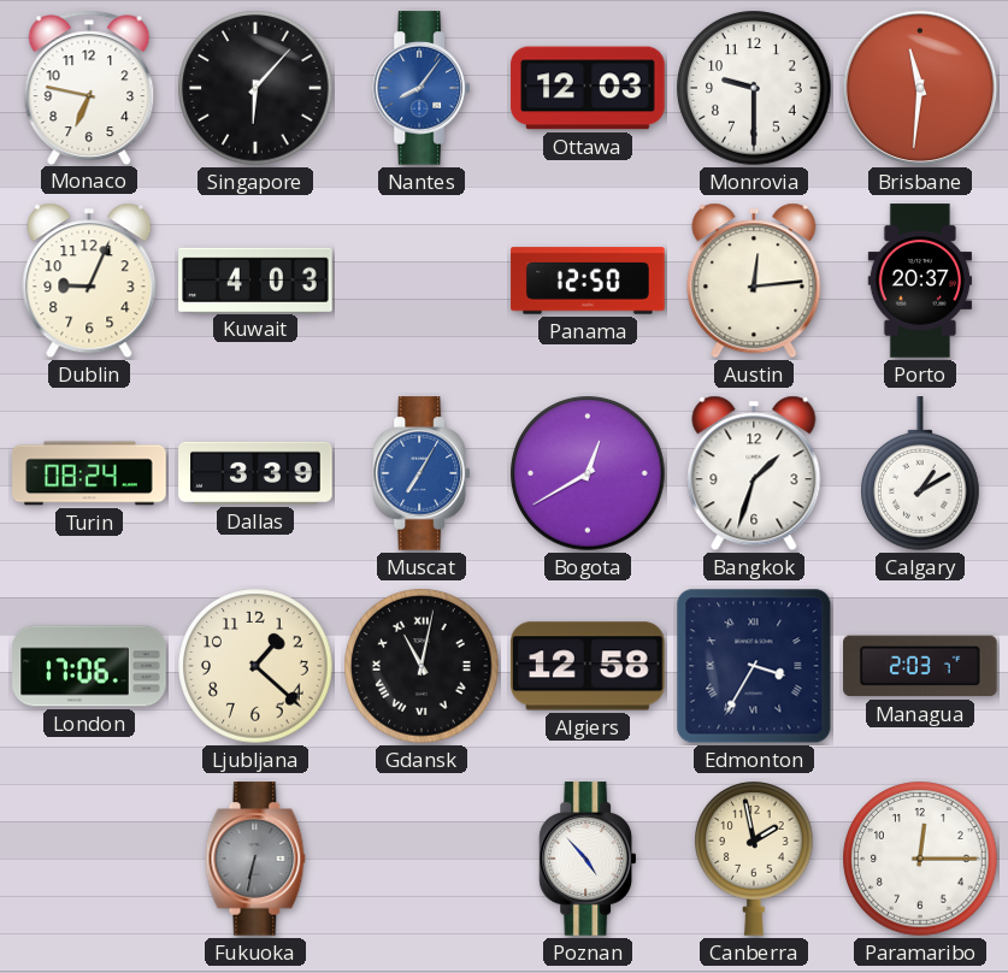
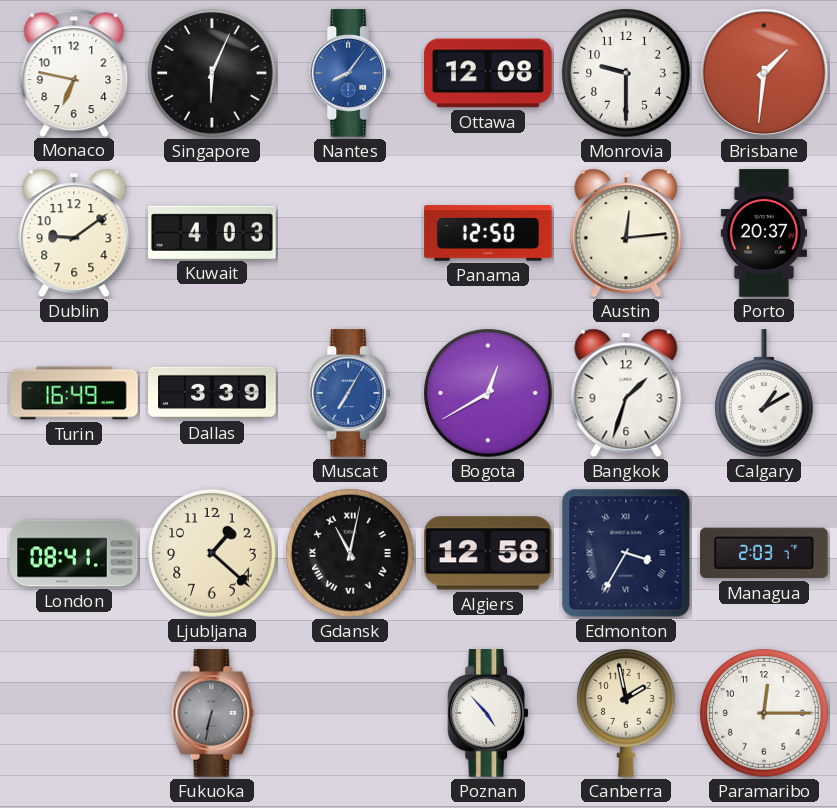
Singapore: 6:07 -> 6:04
Ottawa: 12:03 -> 12:08
Brisbane: 11:31 -> 1:31
Dublin: 9:04 -> 9:09
Turin: 08:24 -> 16:49
London: 17:06 -> 08:41
